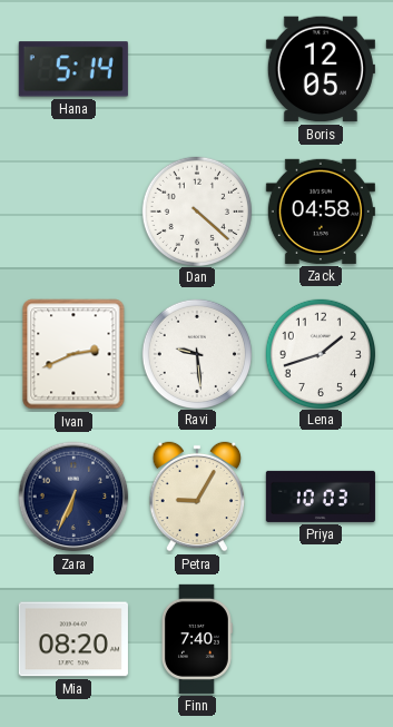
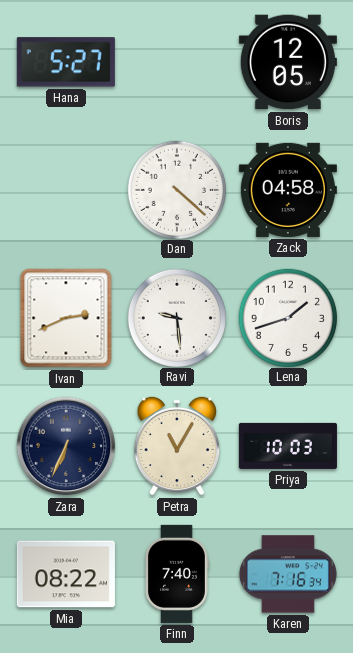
Hana: 5:14 -> 5:27
Petra: 9:05 -> 11:05
Mia: 08:20 -> 08:22
Karen: none -> 7:16
